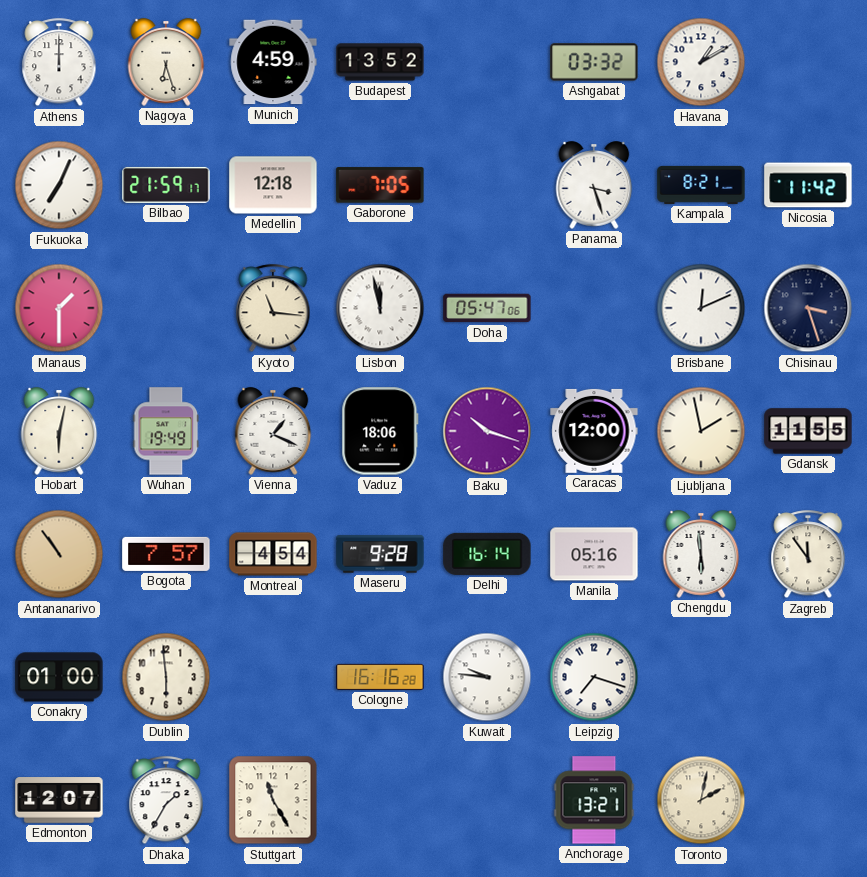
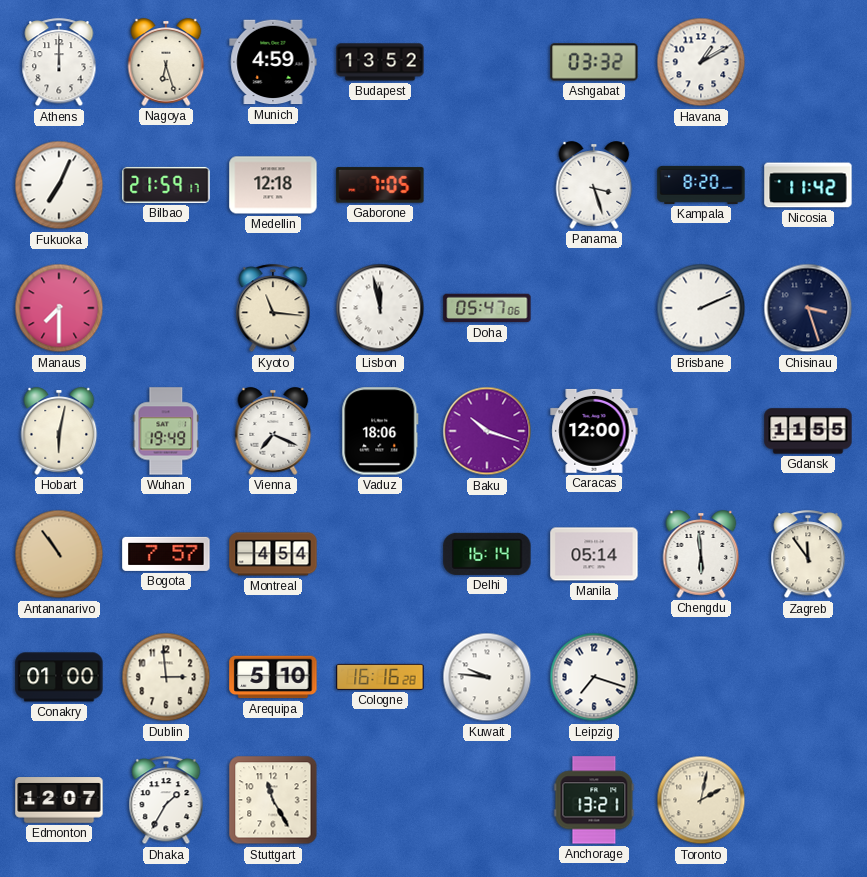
Kampala: 8:21 -> 8:20
Manaus: 1:30 -> 7:30
Brisbane: 12:11 -> 2:11
Vienna: 1:19 -> 7:19
Ljubljana: 1:58 -> none
Maseru: 9:28 -> none
Manila: 05:16 -> 05:14
Dublin: 5:59 -> 2:59
Arequipa: none -> 5:10
